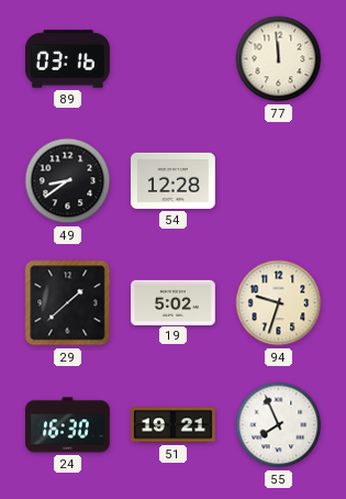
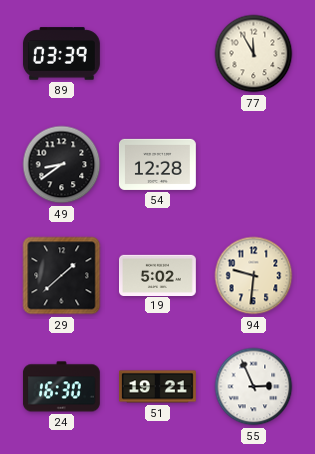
89: 03:16 -> 03:39
77: 11:59 -> 11:55
94: 9:33 -> 9:31
55: 7:56 -> 2:56
